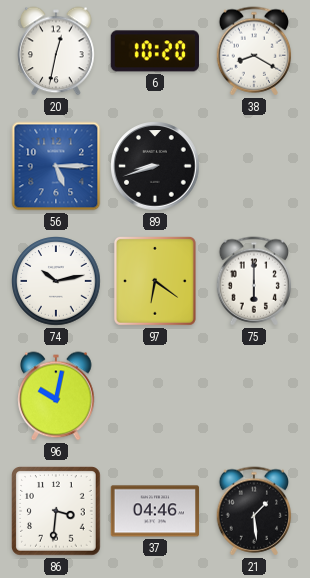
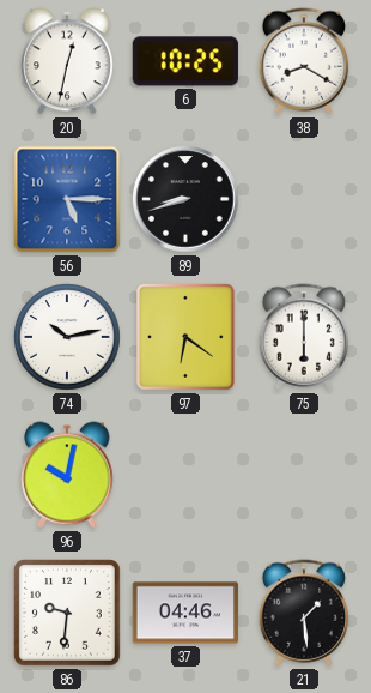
6: 10:20 -> 10:25
86: 3:31 -> 9:31
